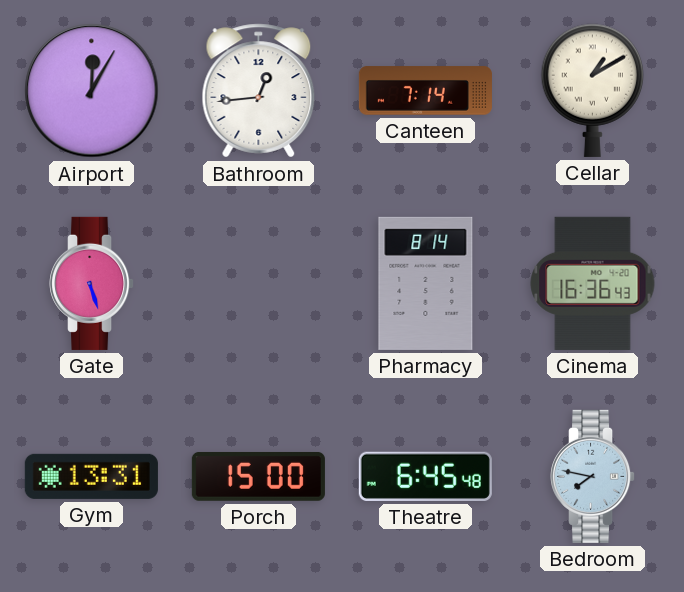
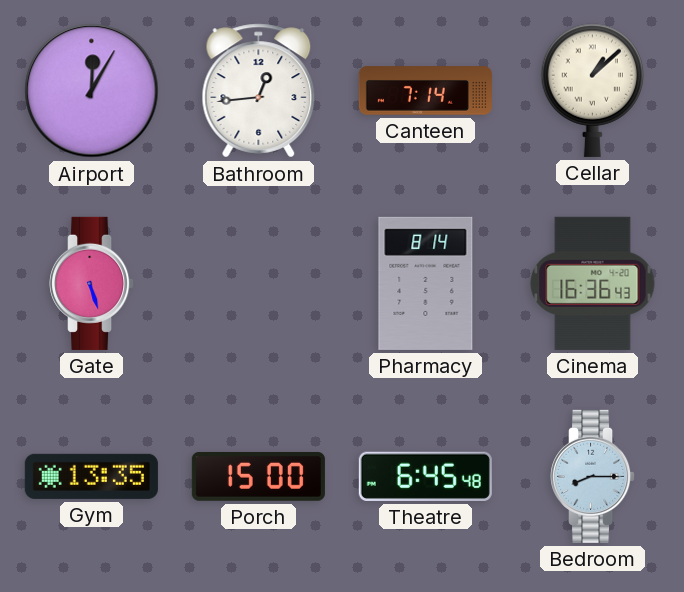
Cellar: 1:10 -> 1:08
Gym: 13:31 -> 13:35
Bedroom: 7:47 -> 8:15
